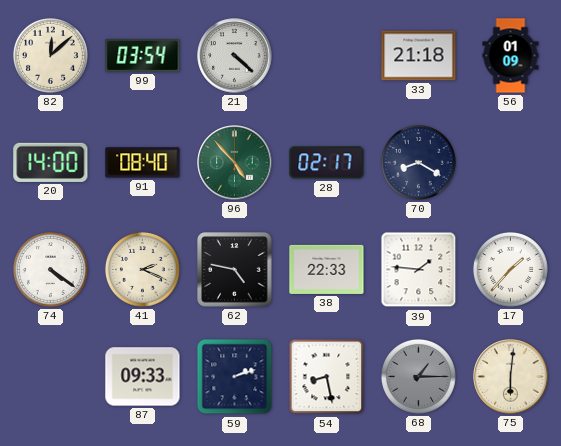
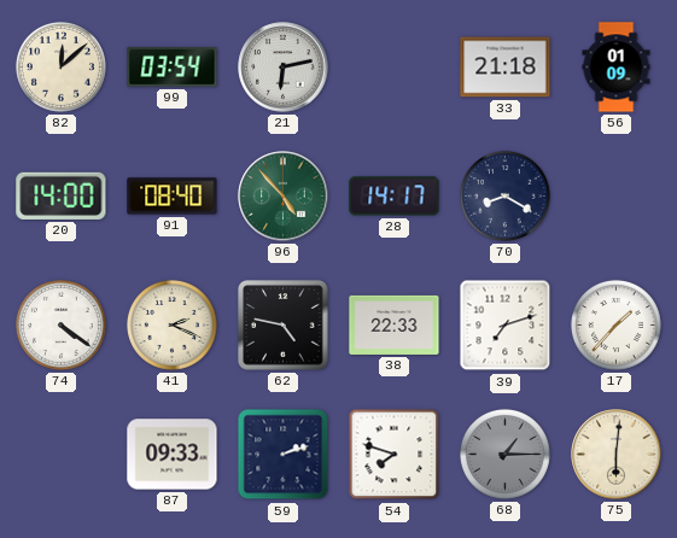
21: 4:22 -> 6:13
28: 02:17 -> 14:17
39: 1:46 -> 7:12
54: 8:28 -> 7:48
